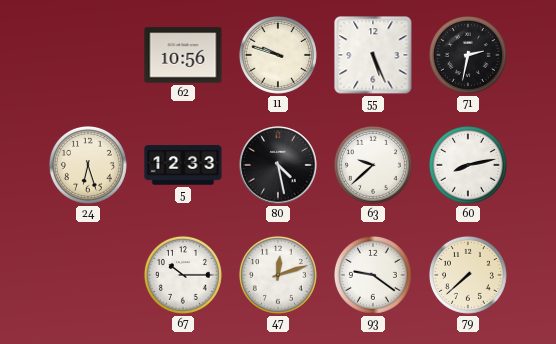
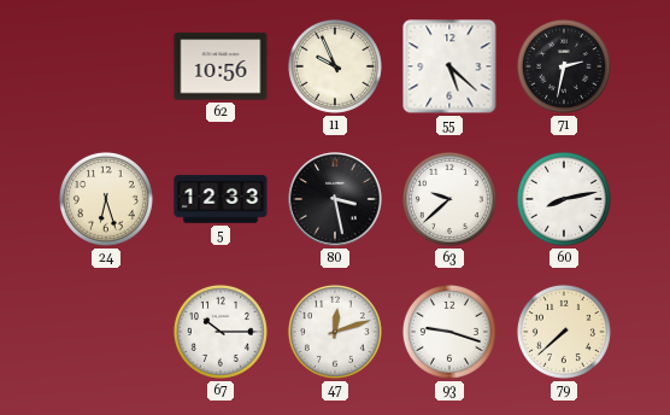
11: 9:48 -> 9:56
55: 5:26 -> 5:22
80: 4:28 -> 3:28
93: 9:21 -> 9:18
